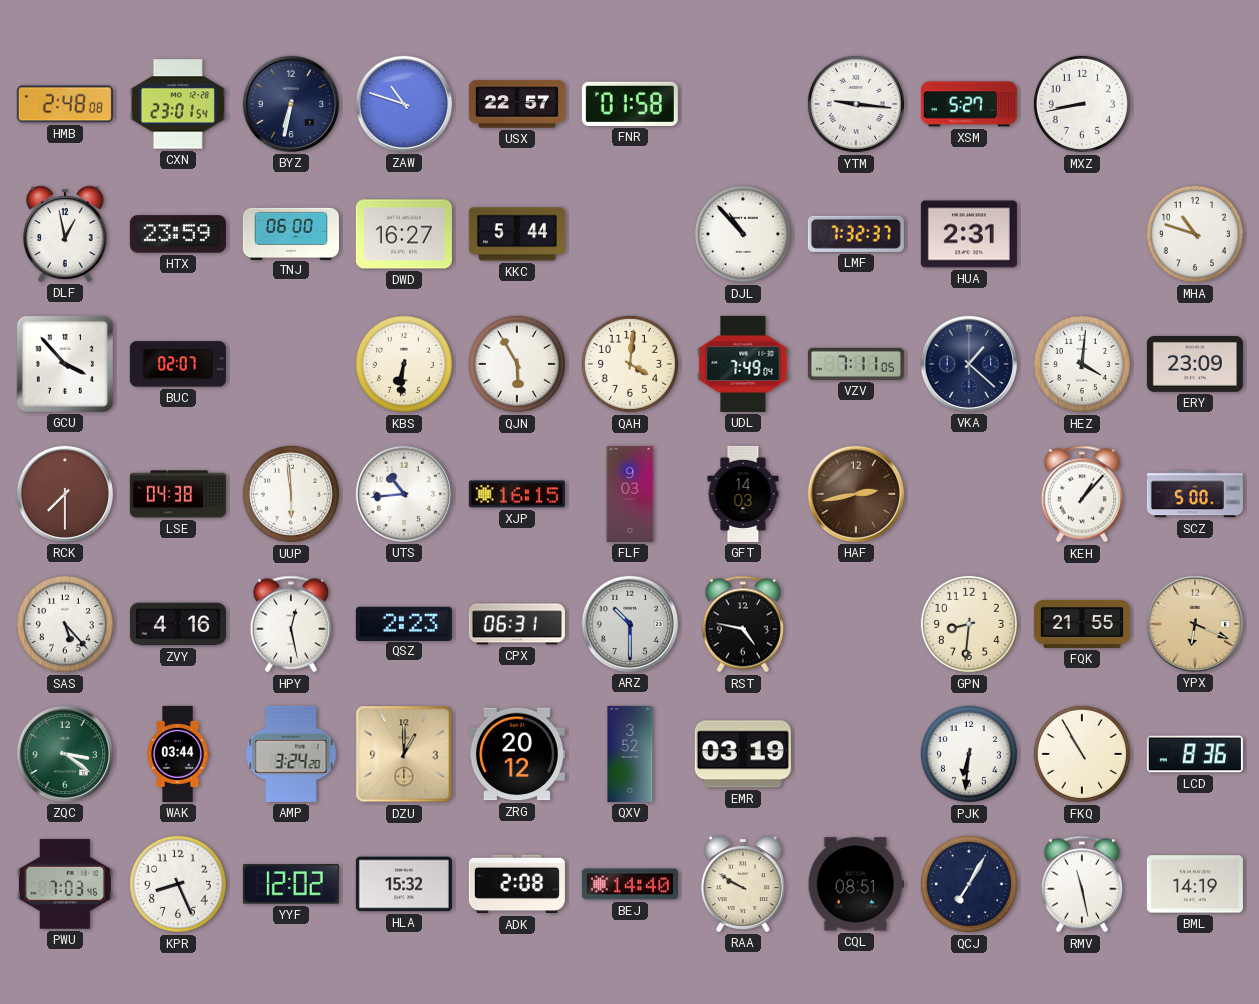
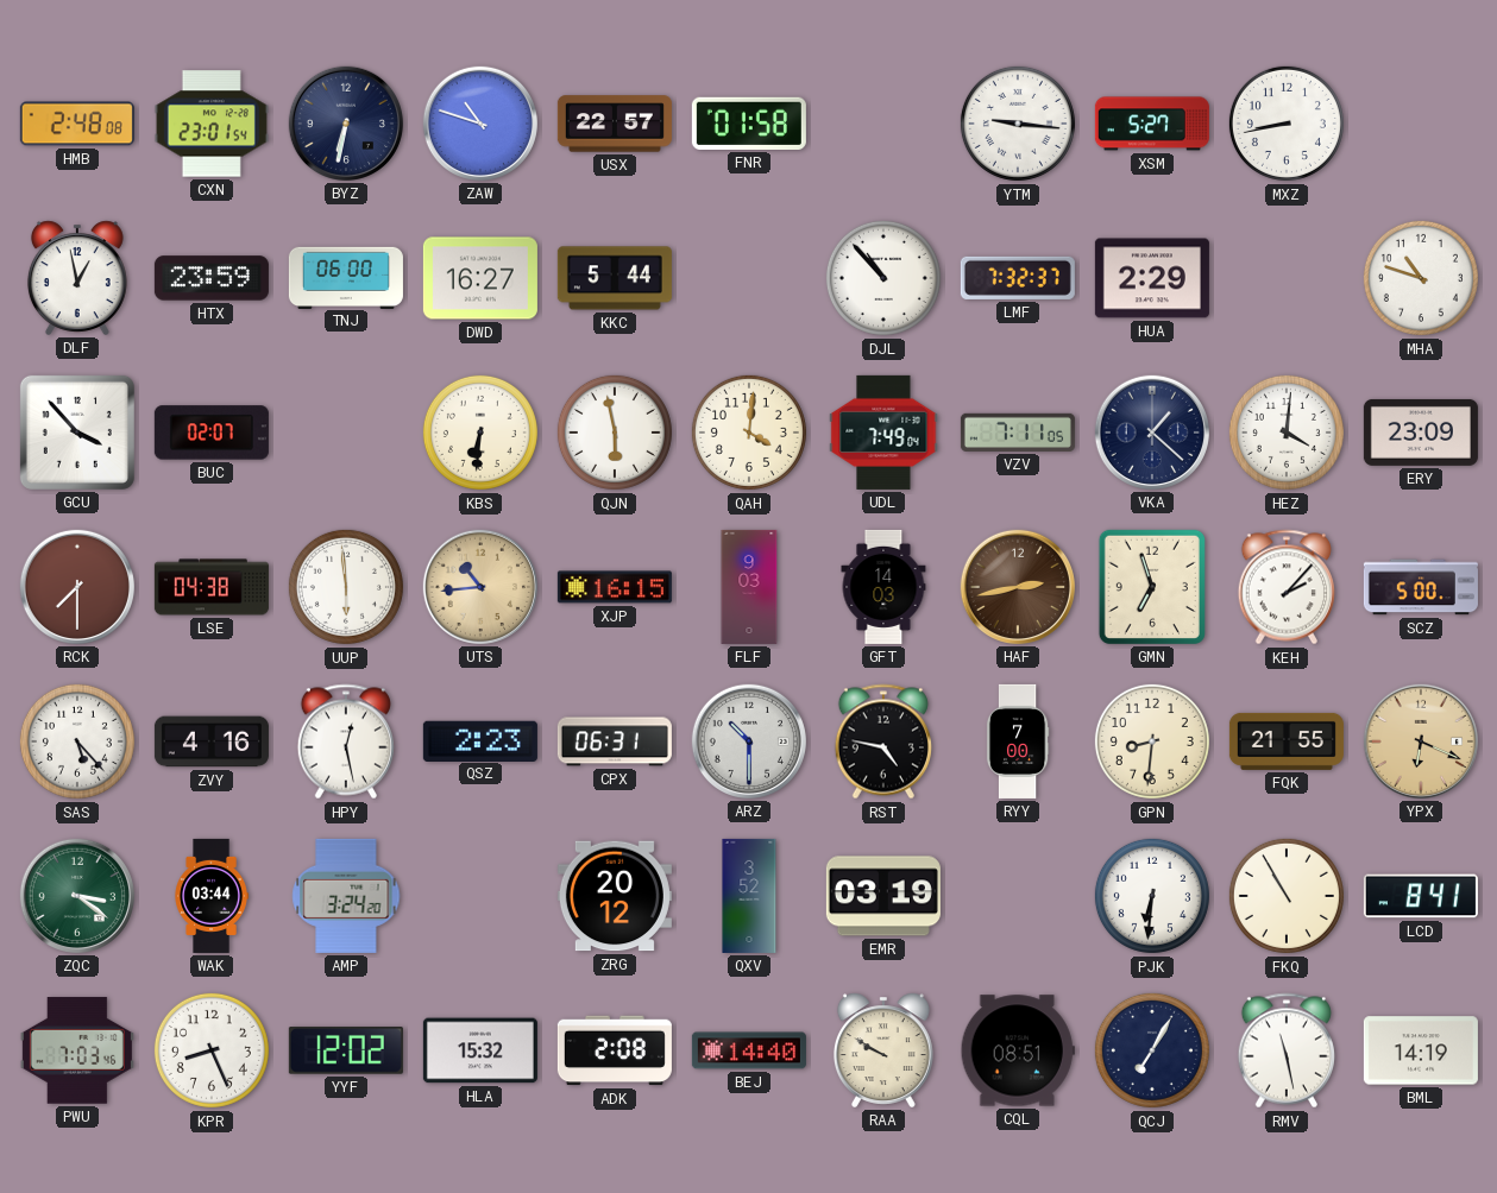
HUA: 2:31 -> 2:29
QJN: 5:55 -> 5:58
UTS dial: white -> champagne
GMN: none -> 6:57
KEH: 1:07 -> 2:07
RYY: none -> 7:00
DZU: 1:00 -> none
LCD: 8:36 -> 8:41
